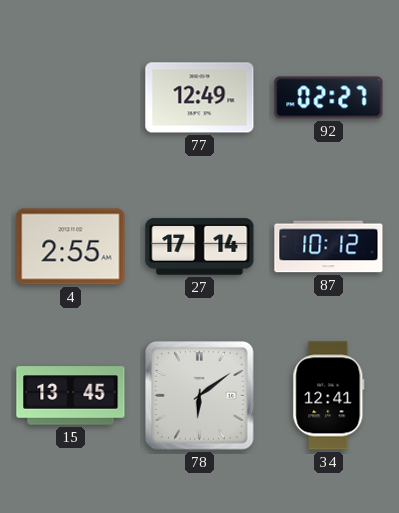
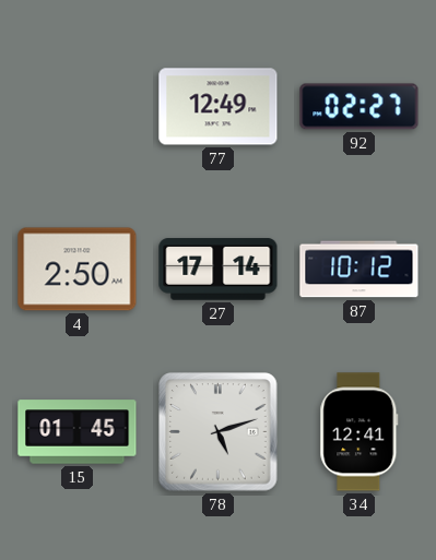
4: 2:55 -> 2:50
15: 13:45 -> 01:45
78: 6:09 -> 5:12
